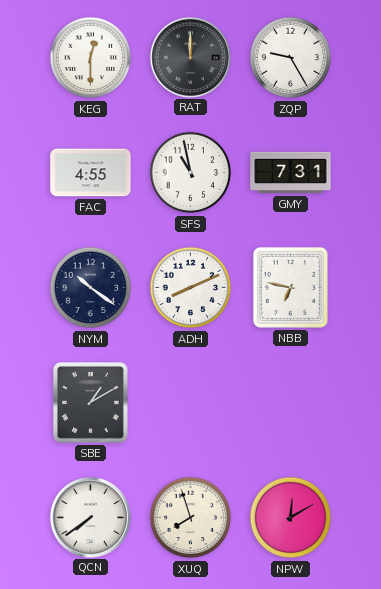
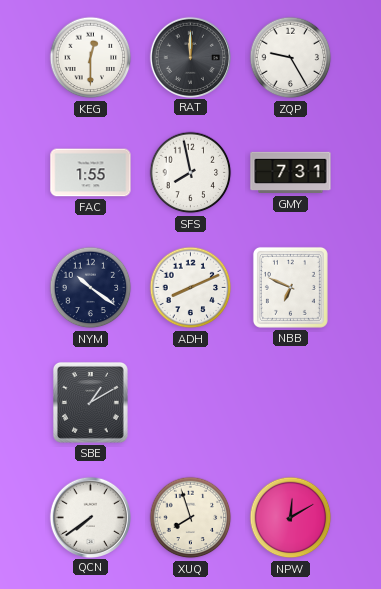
FAC: 4:55 -> 1:55
SFS: 10:58 -> 7:58
NBB: 6:47 -> 6:49
